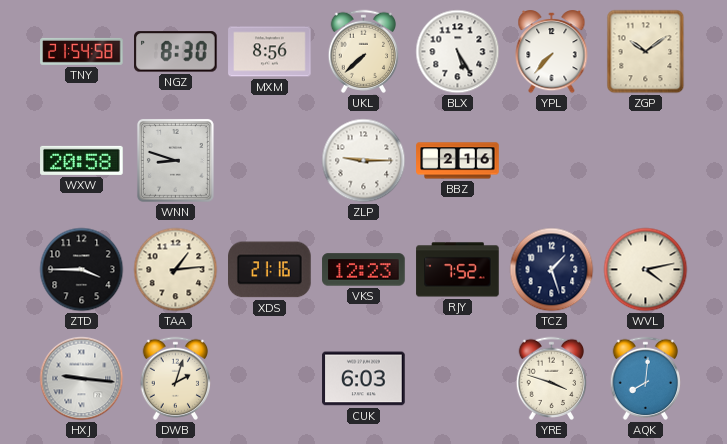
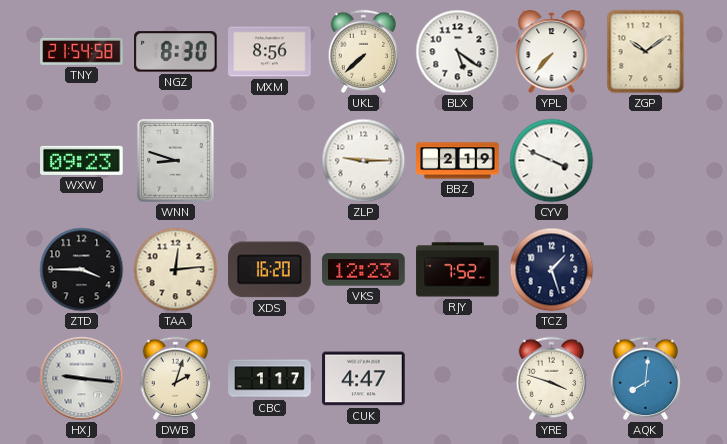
BLX: 5:25 -> 5:21
WXW: 20:58 -> 09:23
BBZ: 2:16 -> 2:19
CYV: none -> 3:49
TAA: 1:14 -> 12:14
XDS: 21:16 -> 16:20
WVL: 4:13 -> none
CBC: none -> 1:17
CUK: 6:03 -> 4:47
